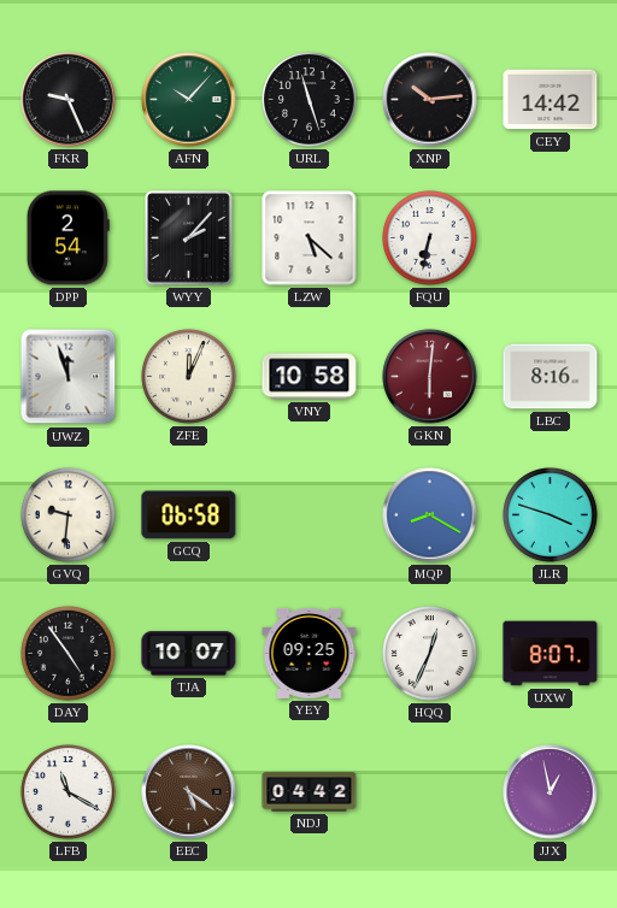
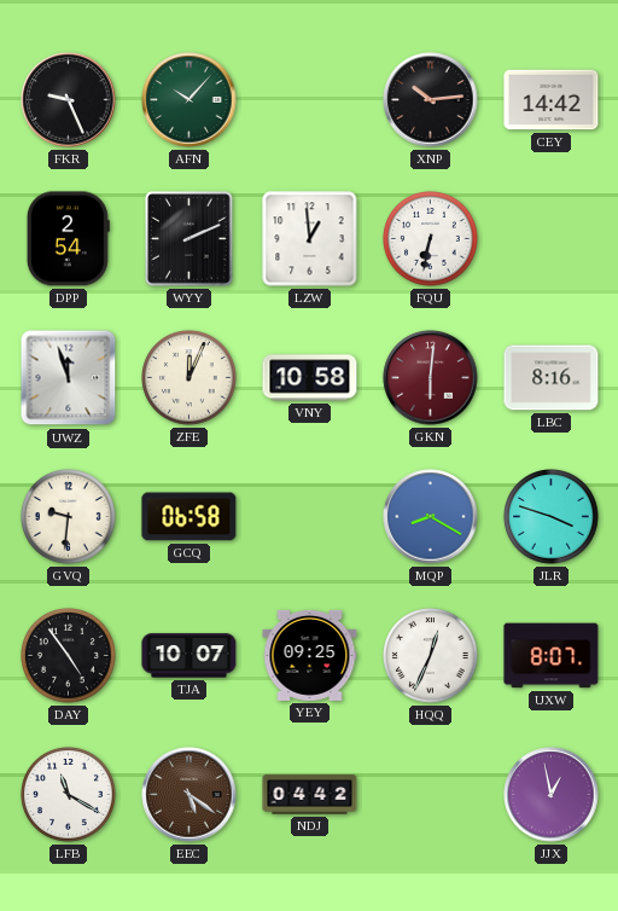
URL: 11:27 -> none
WYY: 2:07 -> 2:11
LZW: 5:22 -> 12:59
